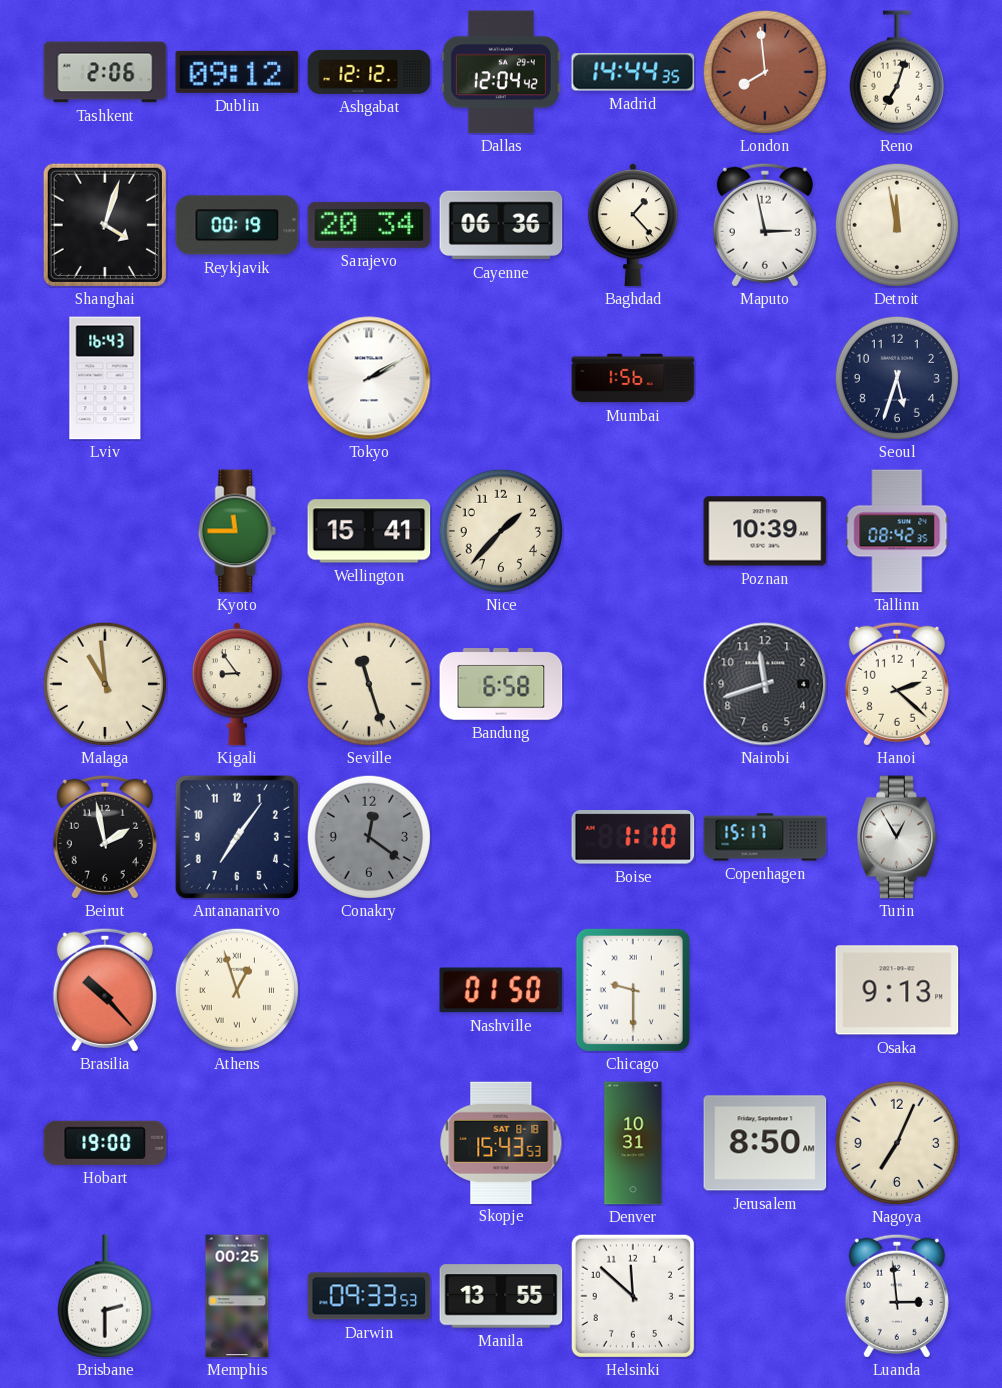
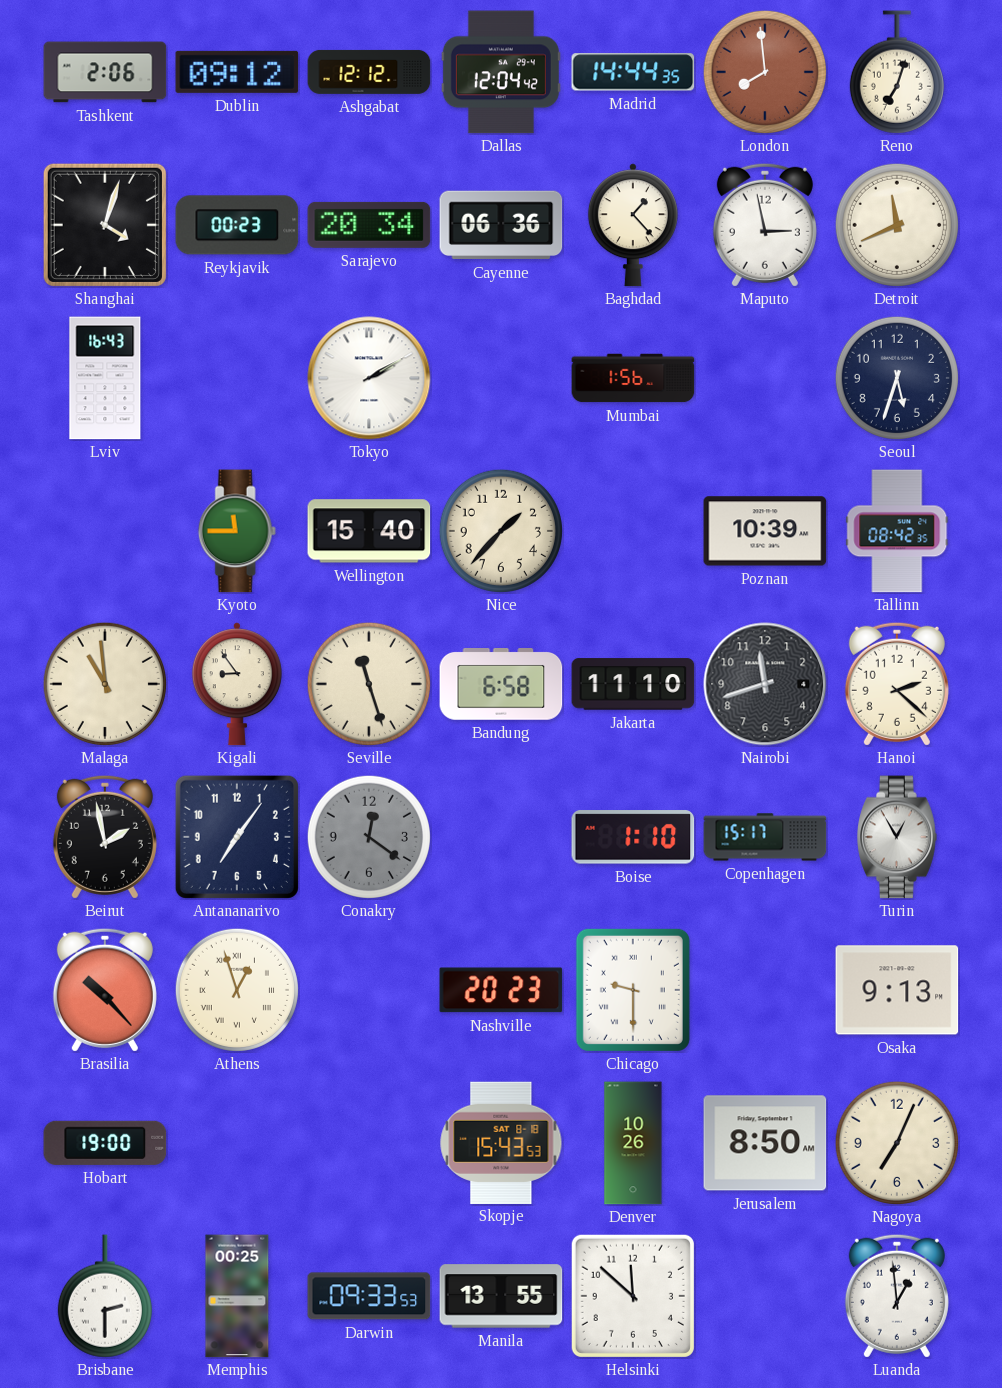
Reykjavik: 00:19 -> 00:23
Detroit: 11:58 -> 11:41
Wellington: 15:41 -> 15:40
Jakarta: none -> 11:10
Nashville: 01:50 -> 20:23
Denver: 10:31 -> 10:26
Luanda: 2:59 -> 12:59
